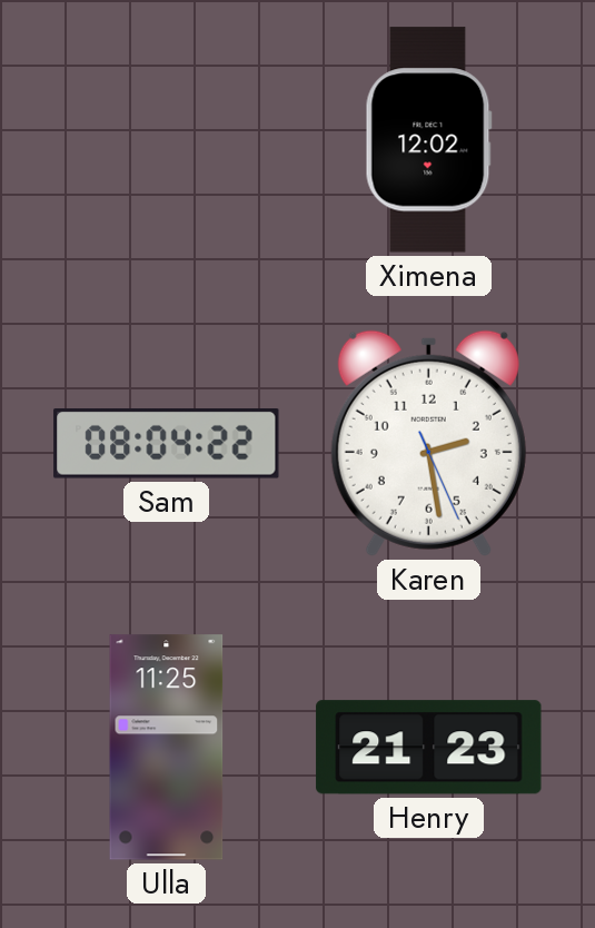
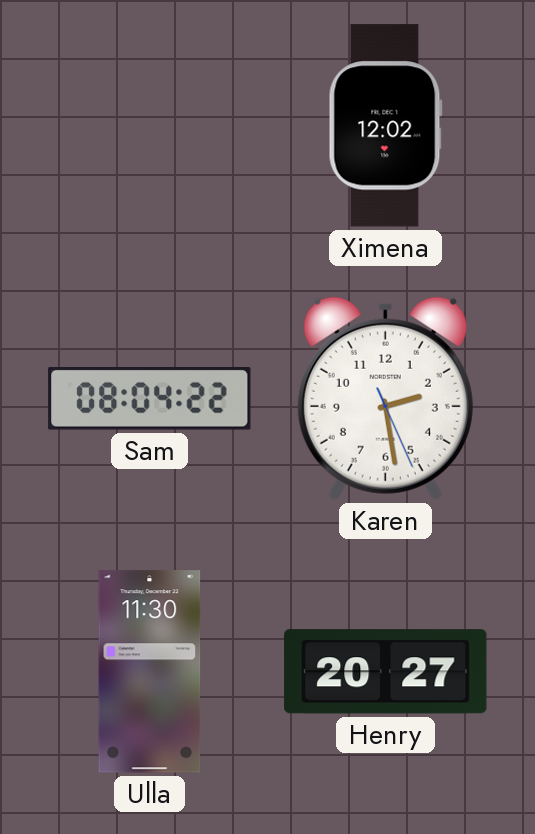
Ulla: 11:25 -> 11:30
Henry: 21:23 -> 20:27
